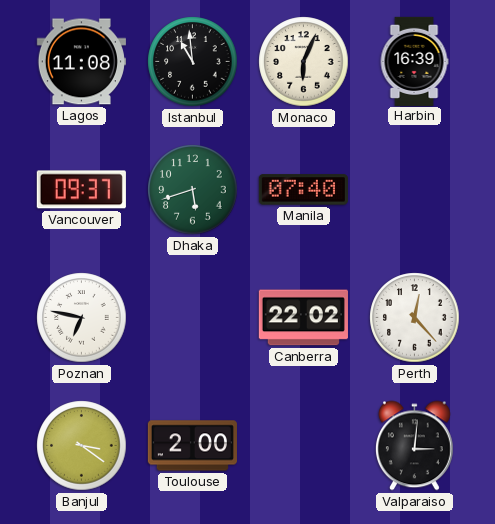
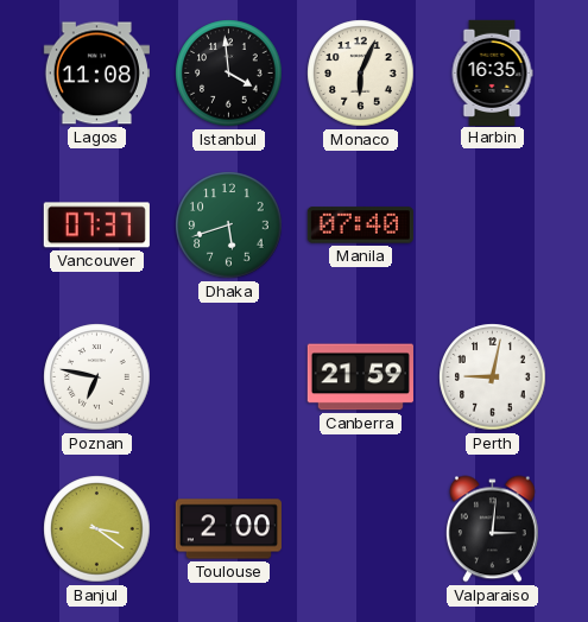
Istanbul: 10:59 -> 3:59
Harbin: 16:39 -> 16:35
Vancouver: 09:37 -> 07:37
Canberra: 22:02 -> 21:59
Perth: 12:23 -> 9:02
